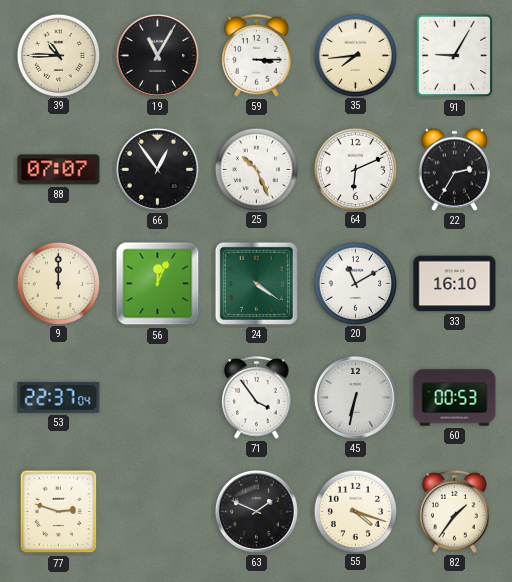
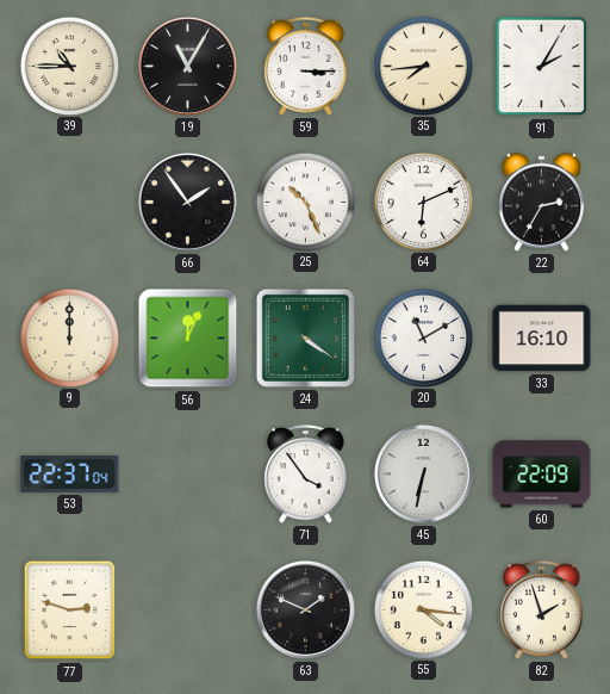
91: 9:05 -> 2:05
88: 07:07 -> none
66: 12:54 -> 1:54
60: 00:53 -> 22:09
55: 4:18 -> 4:16
82: 1:36 -> 1:57
